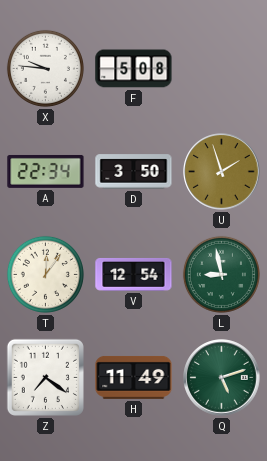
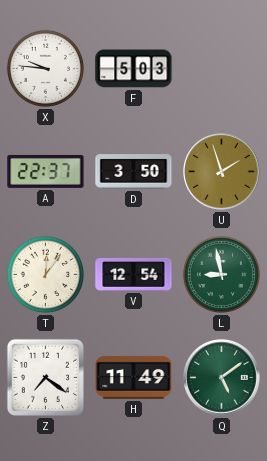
F: 5:08 -> 5:03
A: 22:34 -> 22:37
Q: 5:12 -> 5:09
